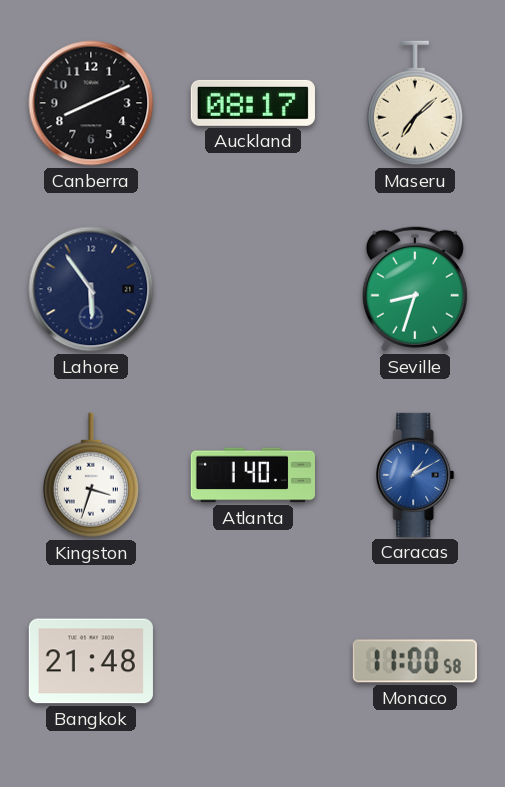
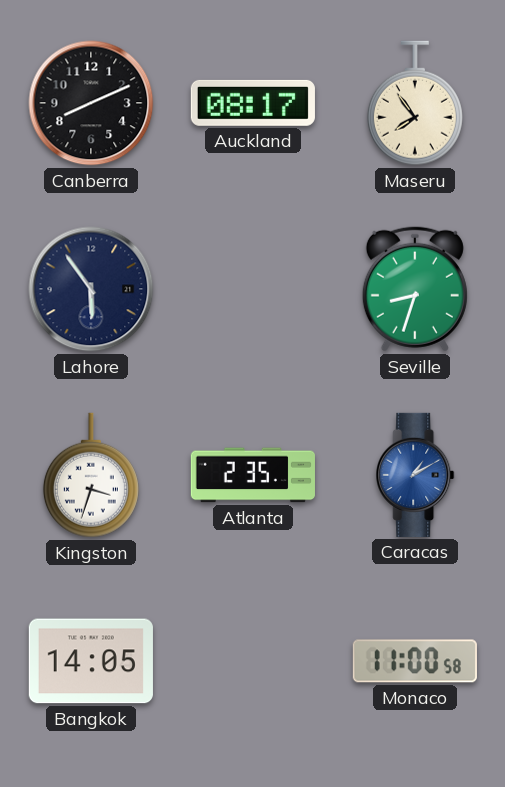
Maseru: 7:08 -> 7:54
Atlanta: 1:40 -> 2:35
Bangkok: 21:48 -> 14:05
